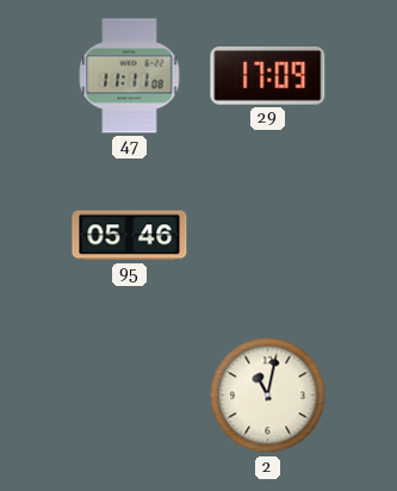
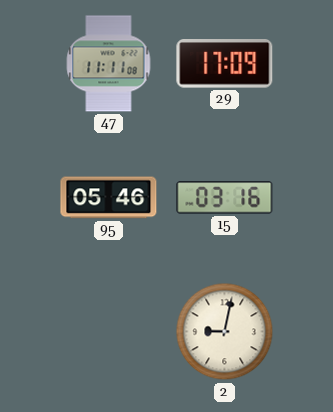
15: none -> 03:16
2: 11:02 -> 9:02
